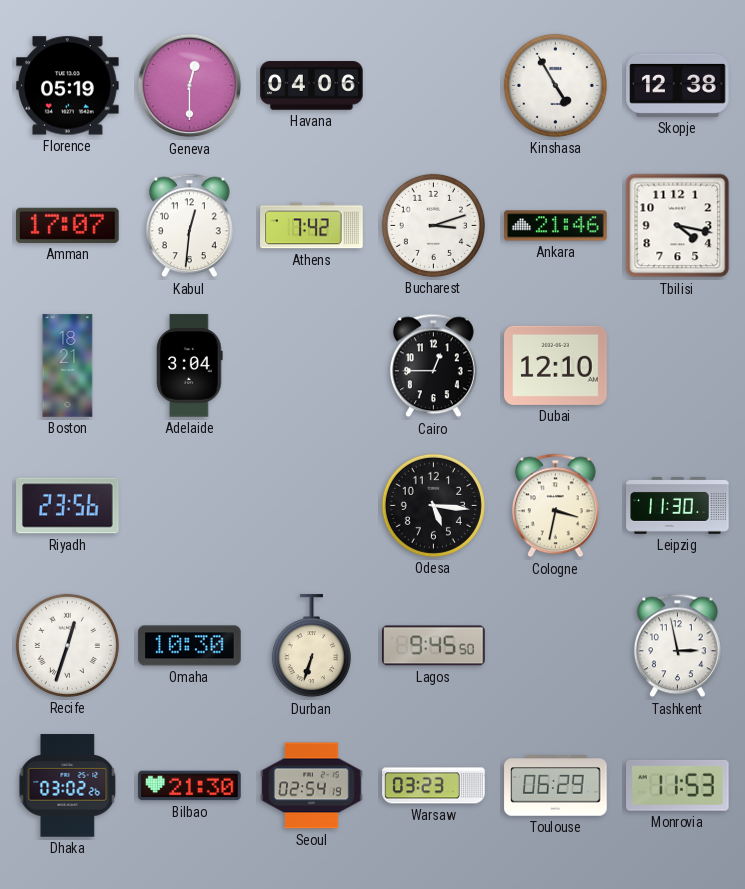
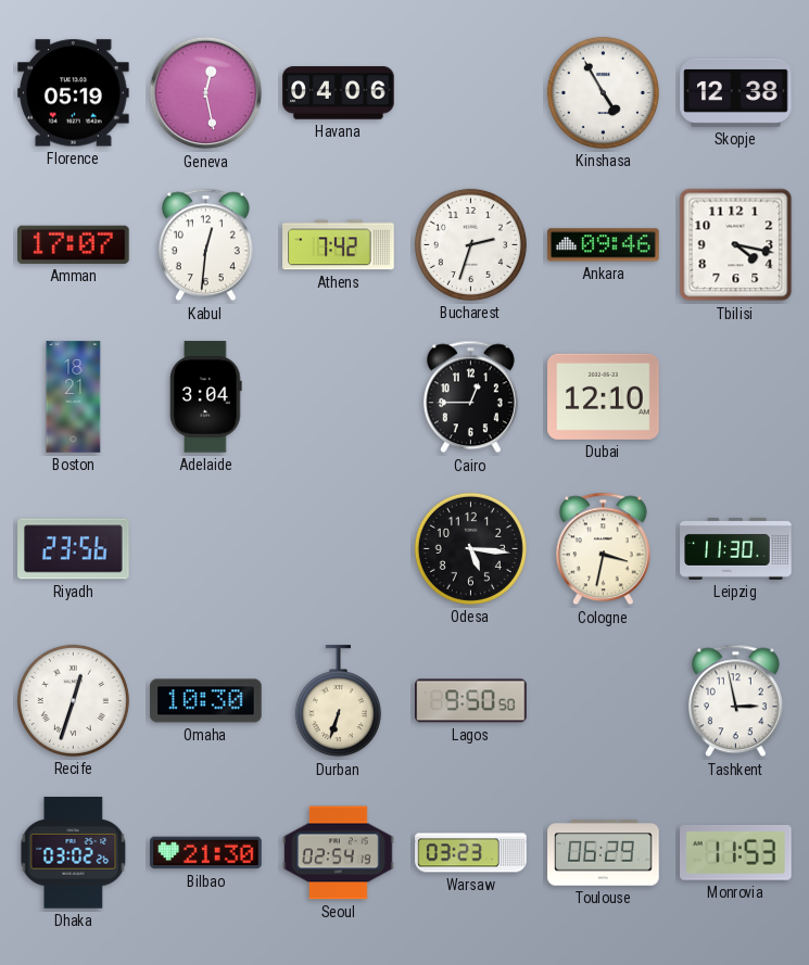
Geneva: 12:30 -> 12:28
Bucharest: 3:12 -> 2:33
Ankara: 21:46 -> 09:46
Lagos: 9:45 -> 9:50
